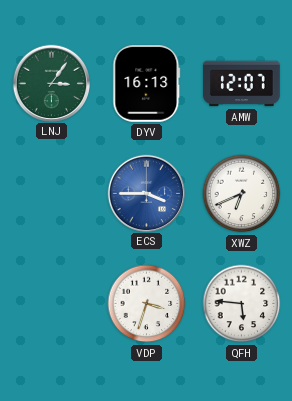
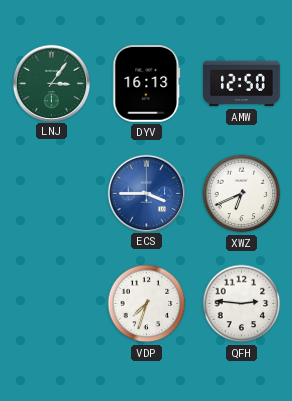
AMW: 12:07 -> 12:50
VDP: 3:33 -> 7:33
QFH: 5:46 -> 2:46
